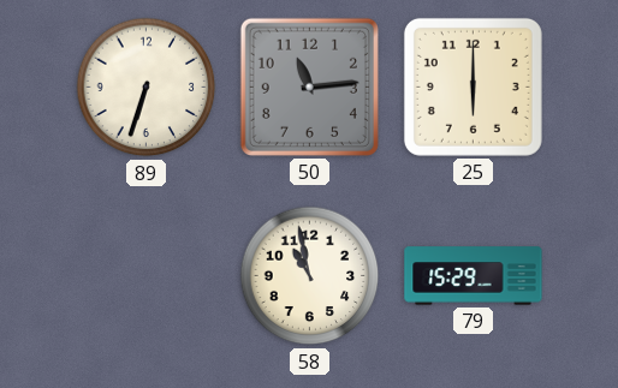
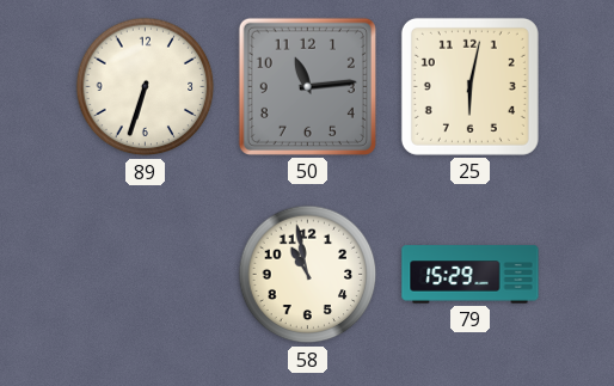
25: 6:00 -> 6:02
